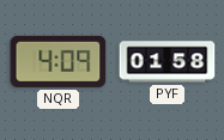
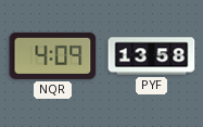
PYF: 01:58 -> 13:58
